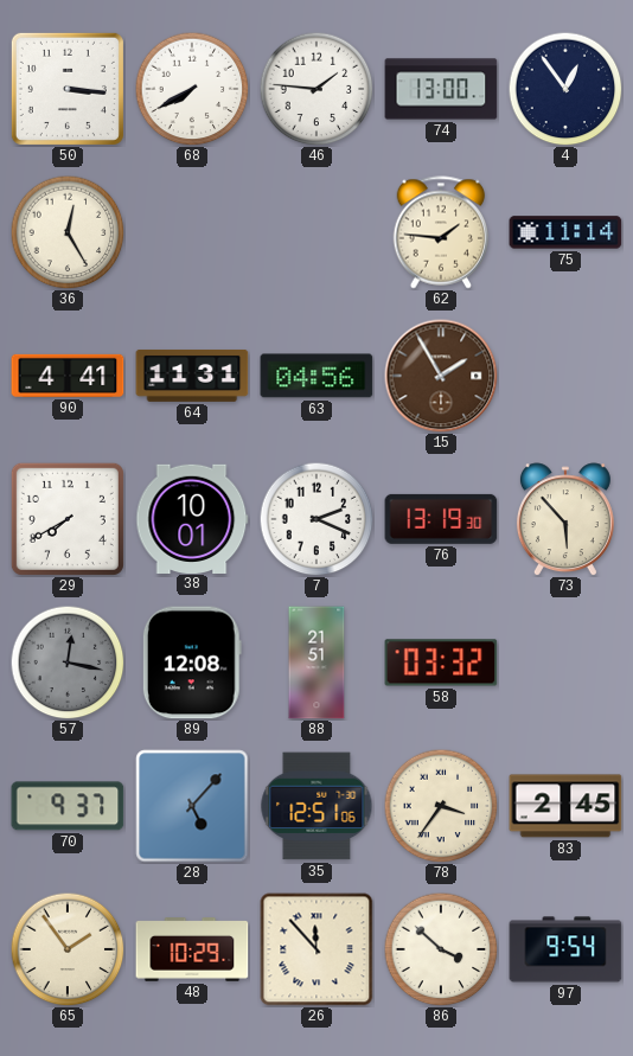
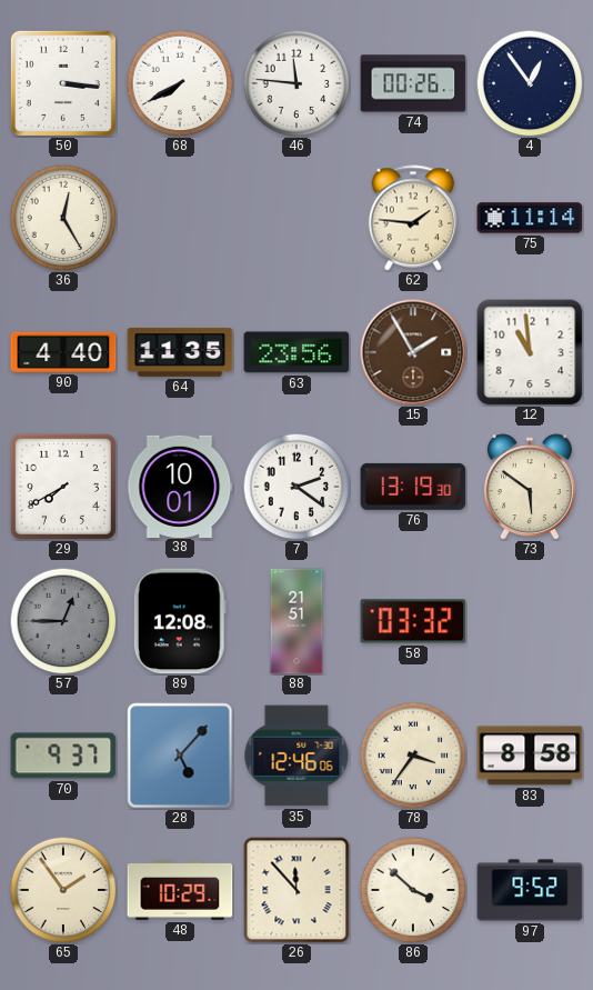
46: 1:46 -> 11:46
74: 13:00 -> 00:26
90: 4:41 -> 4:40
64: 11:31 -> 11:35
63: 04:56 -> 23:56
12: none -> 10:59
7: 2:19 -> 2:21
73: 5:53 -> 5:51
57: 12:17 -> 12:45
35: 12:51 -> 12:46
83: 2:45 -> 8:58
97: 9:54 -> 9:52
